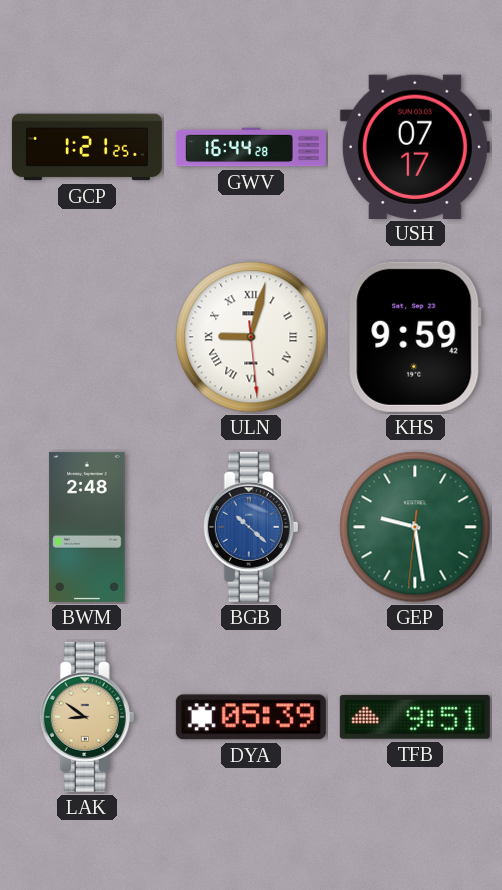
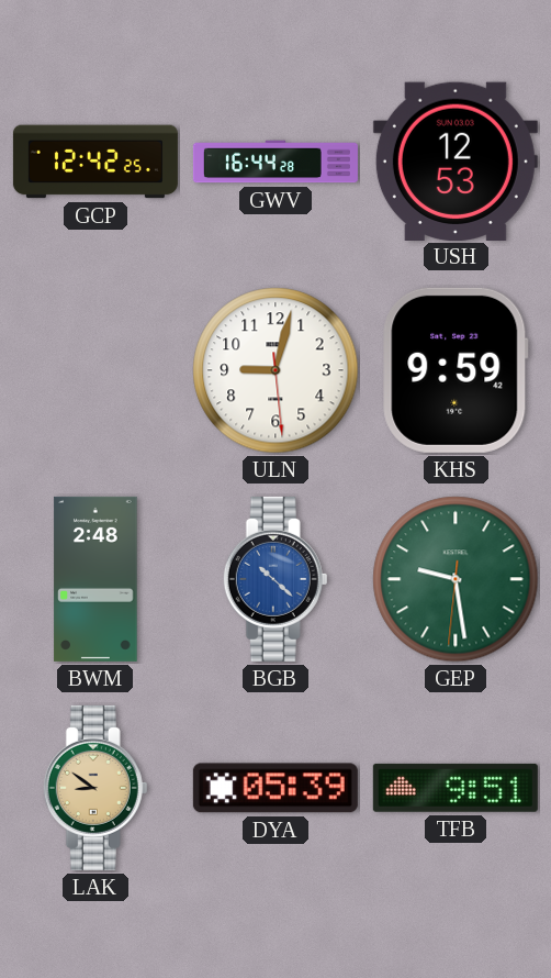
GCP: 1:21 -> 12:42
USH: 07:17 -> 12:53
ULN numerals: Roman -> Arabic
